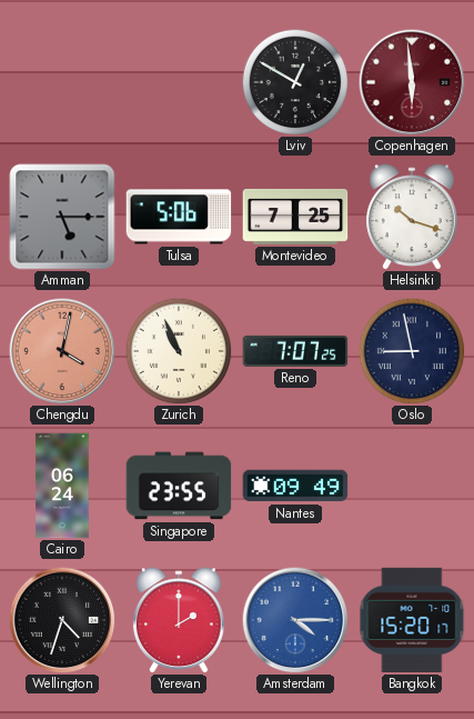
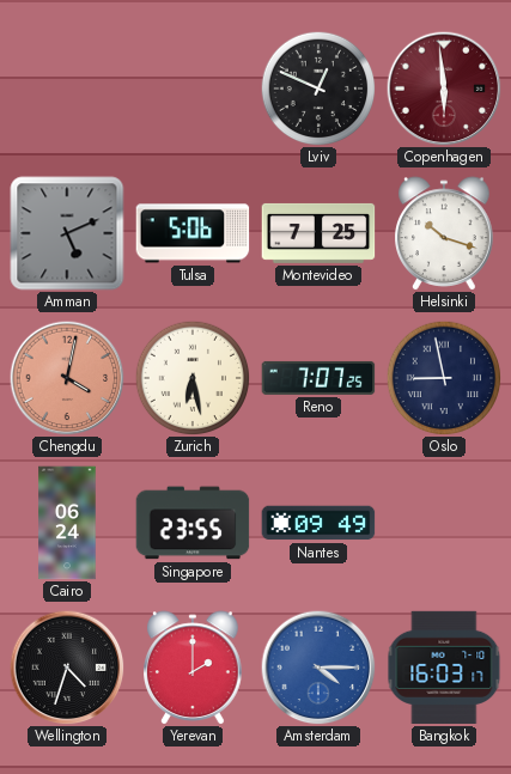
Lviv: 12:50 -> 12:49
Amman: 5:15 -> 5:11
Zurich: 10:56 -> 6:28
Bangkok: 15:20 -> 16:03
